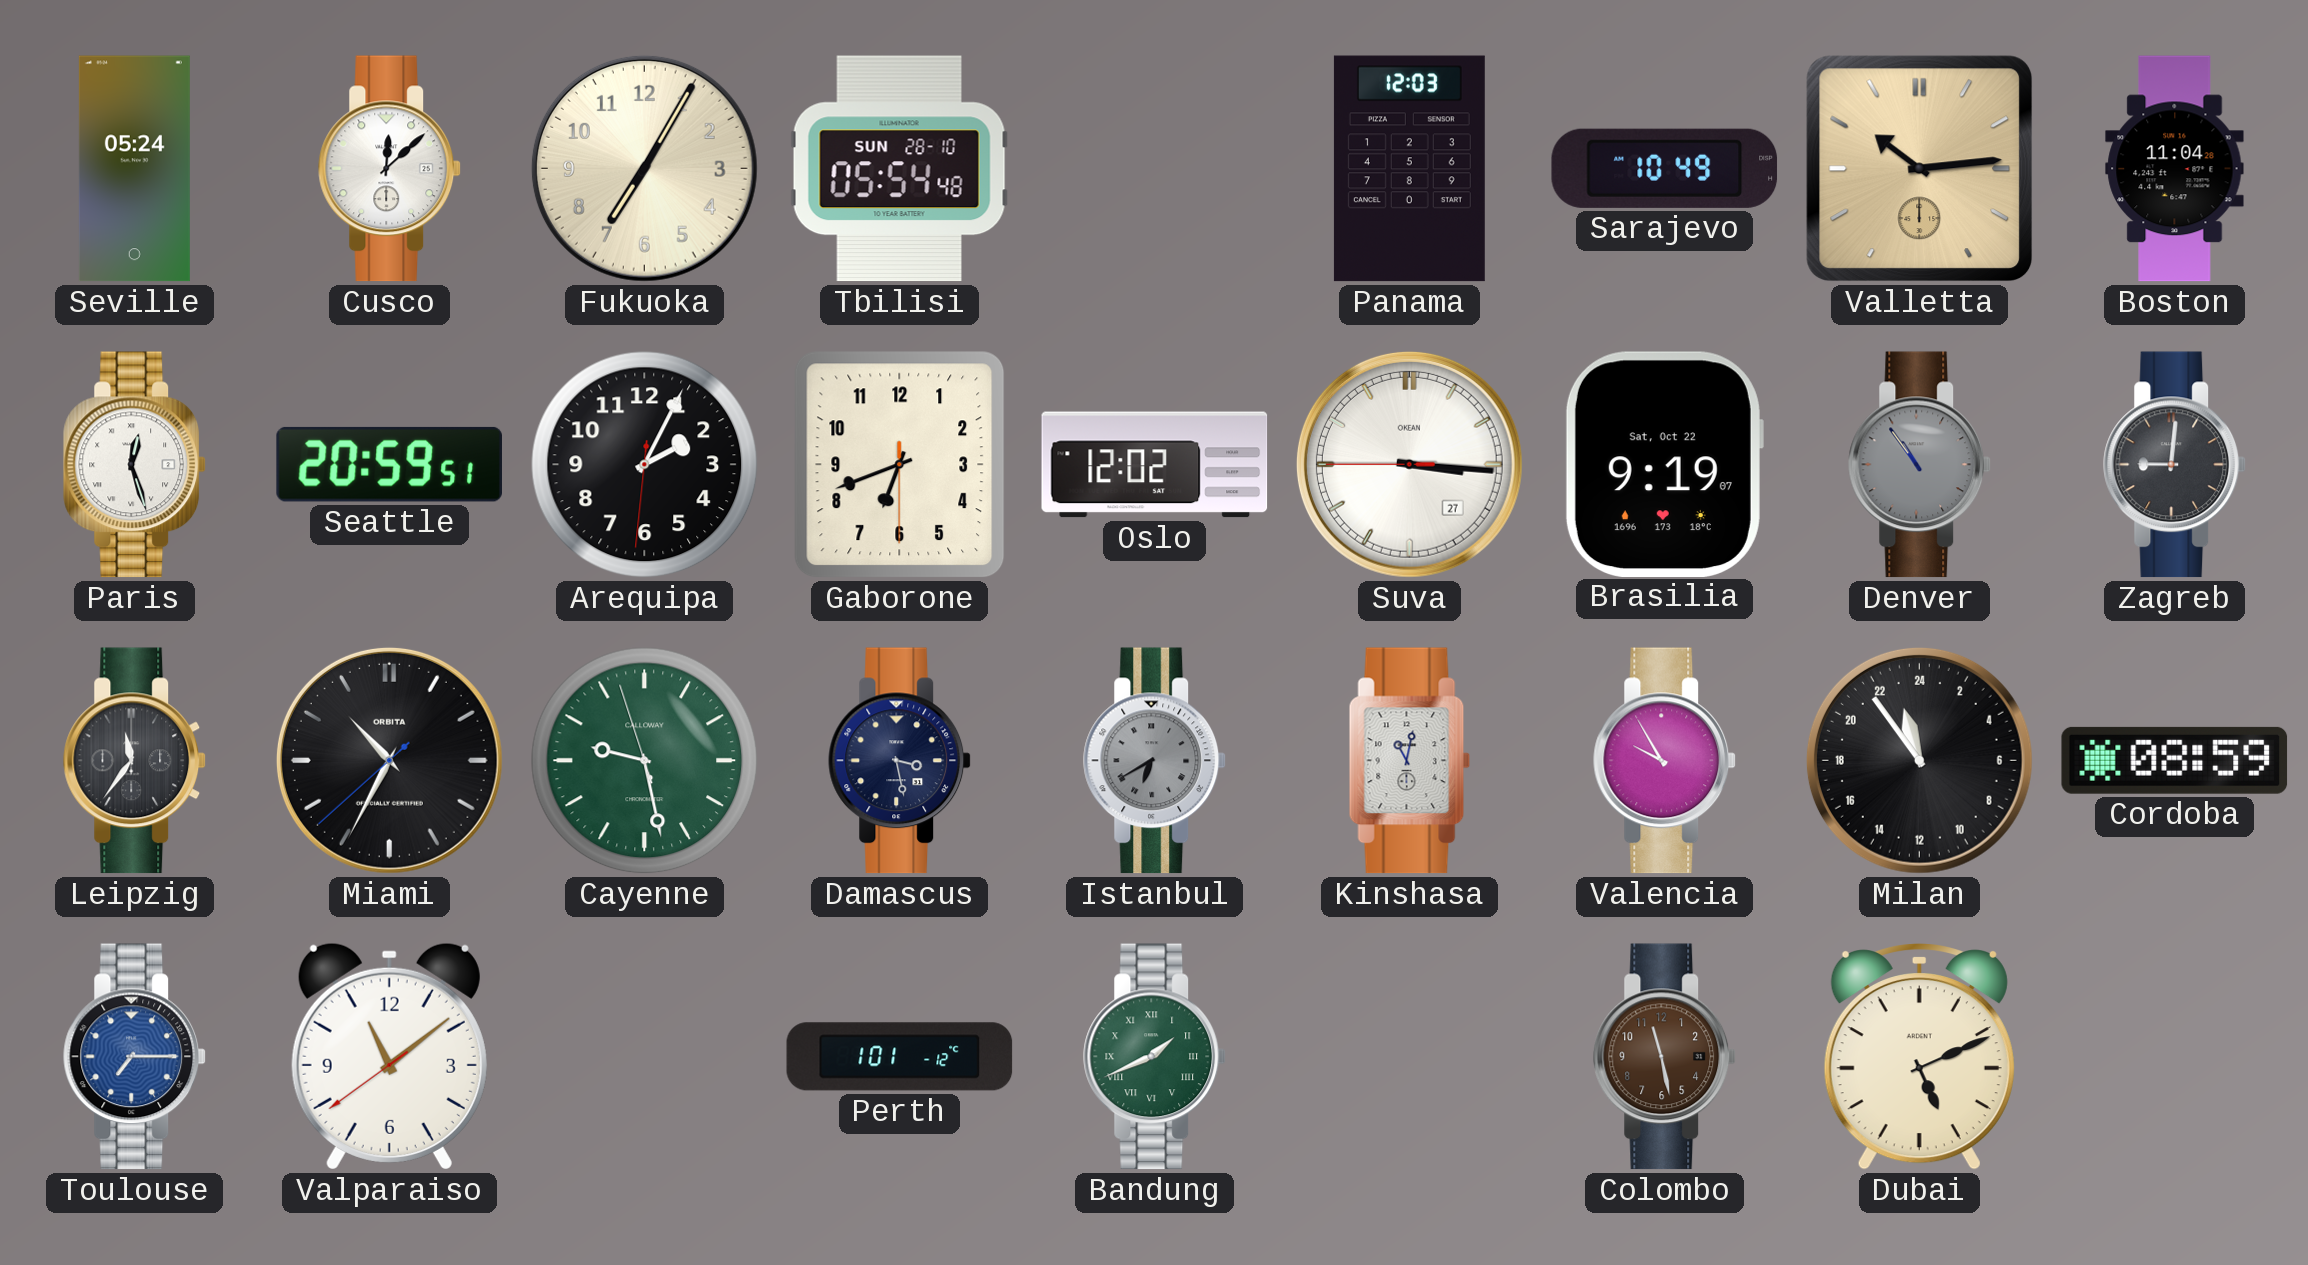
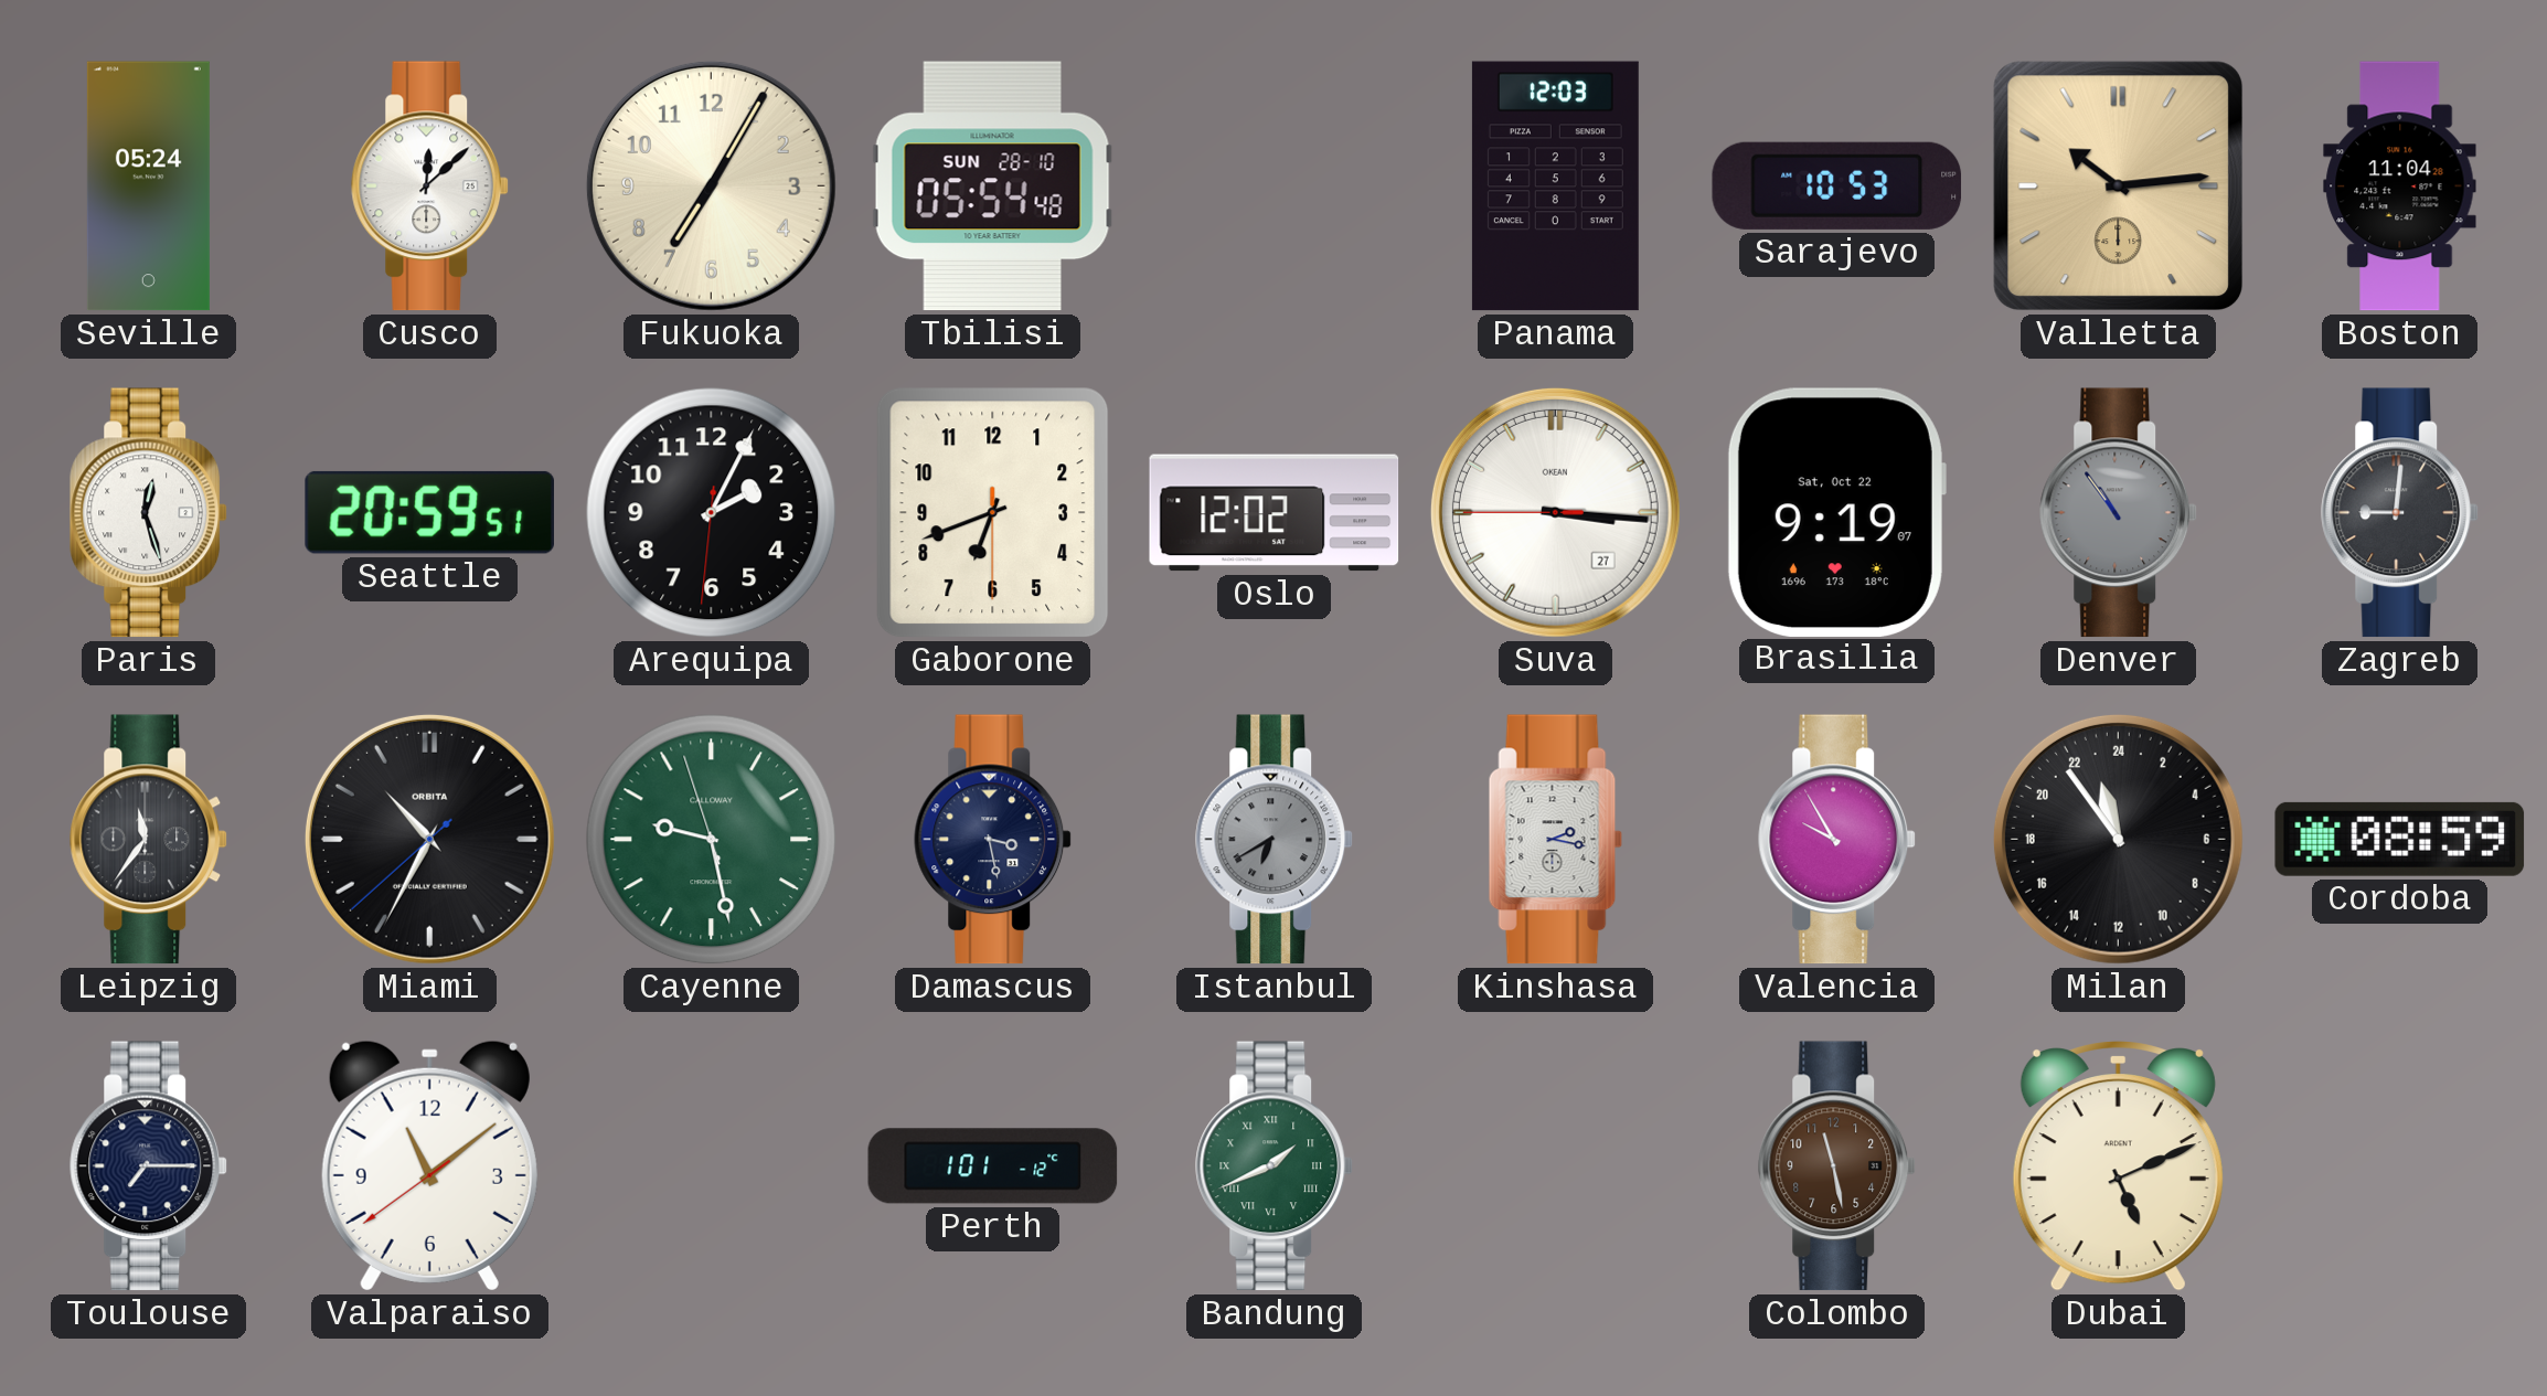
Sarajevo: 10:49 -> 10:53
Kinshasa: 11:02 -> 2:17
Toulouse dial: blue -> navy
